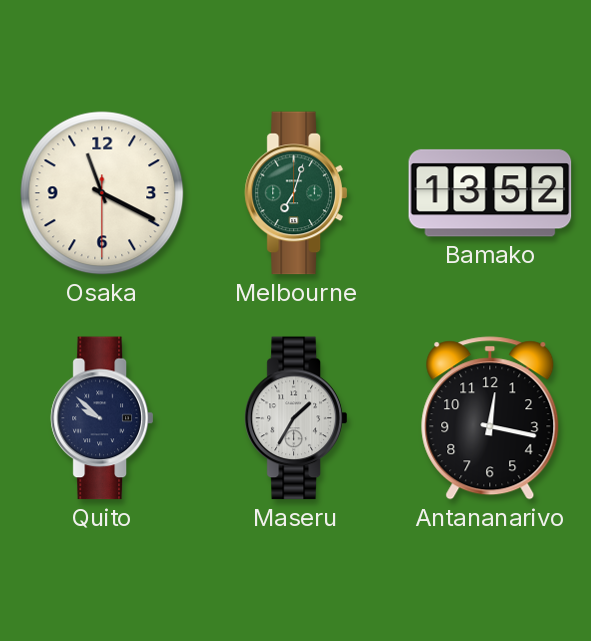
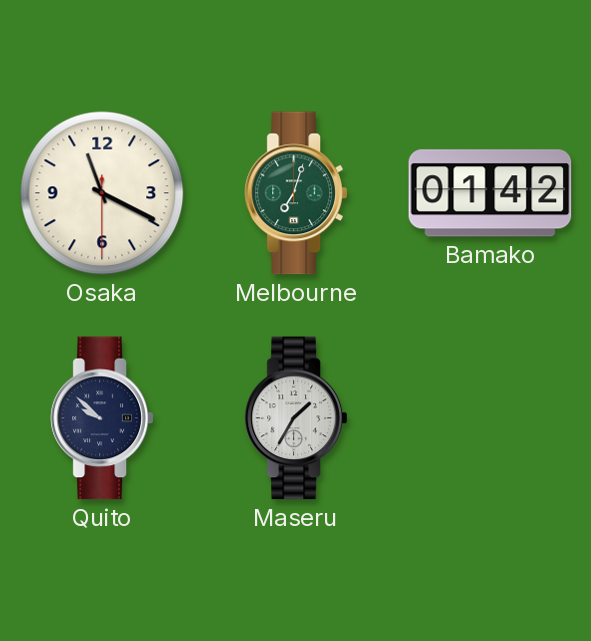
Bamako: 13:52 -> 01:42
Antananarivo: 12:17 -> none
